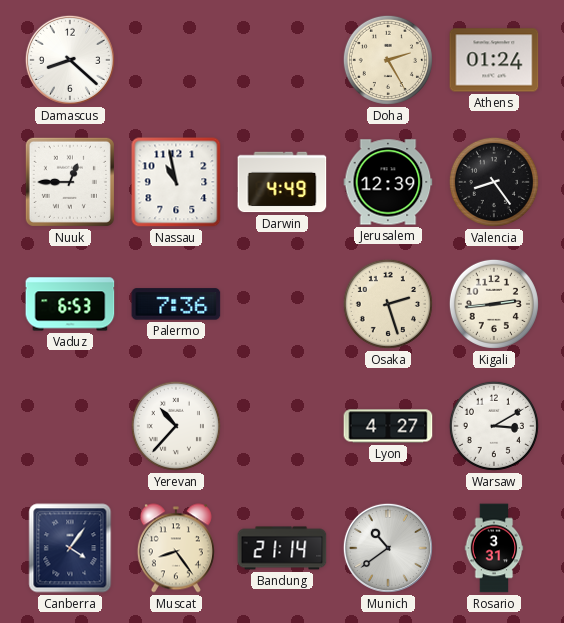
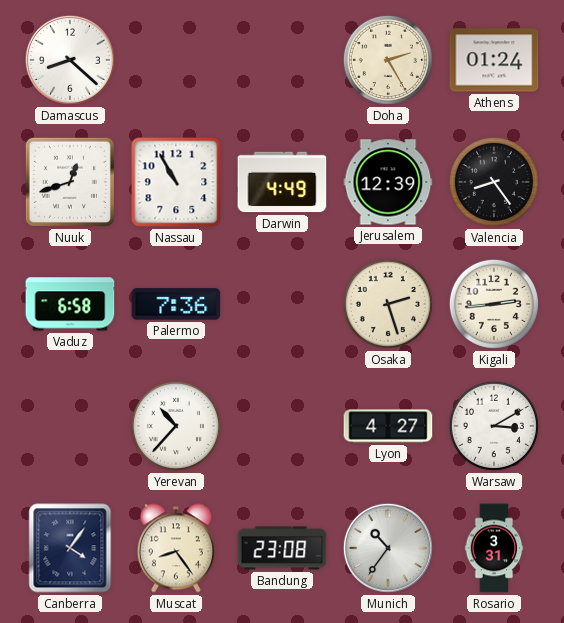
Nuuk: 12:45 -> 12:42
Nassau: 10:58 -> 10:55
Vaduz: 6:53 -> 6:58
Bandung: 21:14 -> 23:08
Munich: 10:39 -> 10:36
